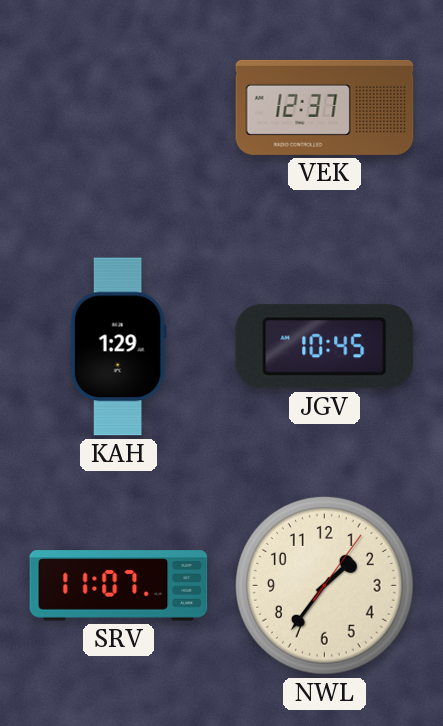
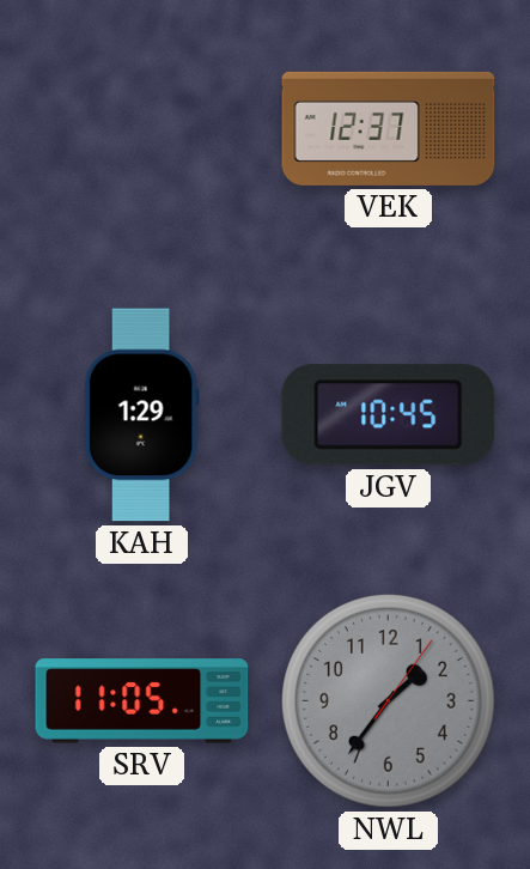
SRV: 11:07 -> 11:05
NWL dial: cream -> grey
